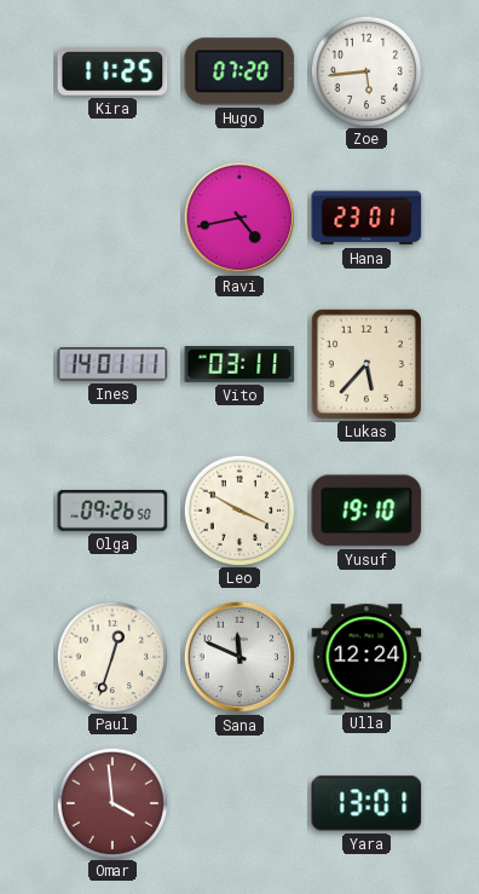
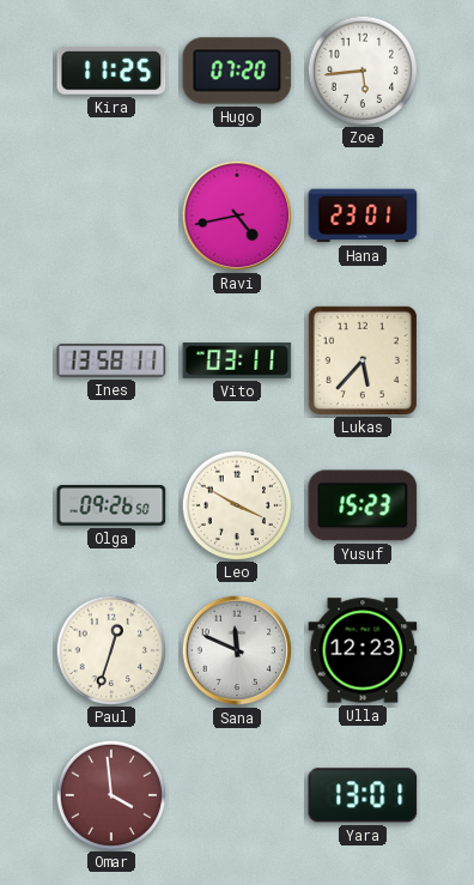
Ines: 14:01 -> 13:58
Yusuf: 19:10 -> 15:23
Ulla: 12:24 -> 12:23
